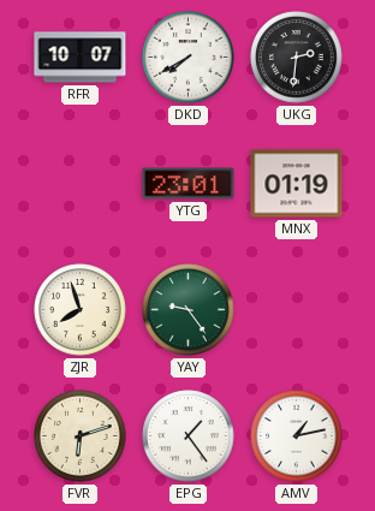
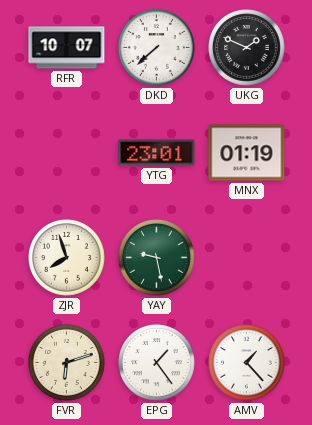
DKD: 7:40 -> 7:38
UKG: 2:31 -> 1:49
YAY: 9:24 -> 9:28
AMV: 1:13 -> 1:23
